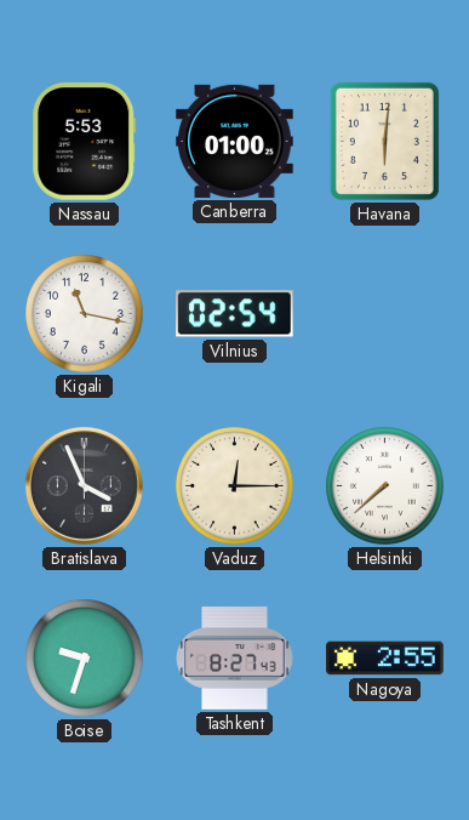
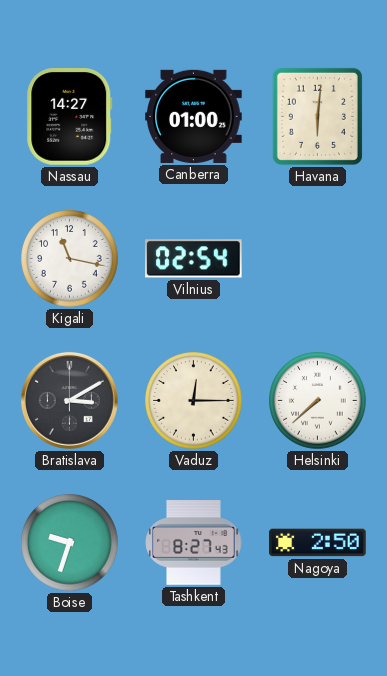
Nassau: 5:53 -> 14:27
Bratislava: 3:56 -> 3:10
Nagoya: 2:55 -> 2:50
